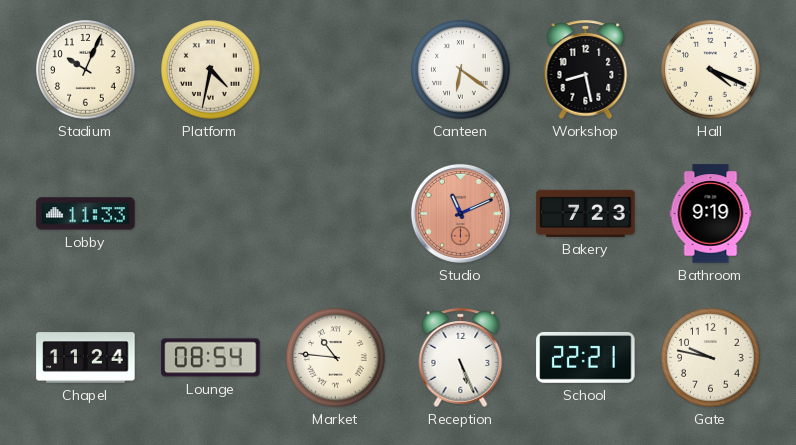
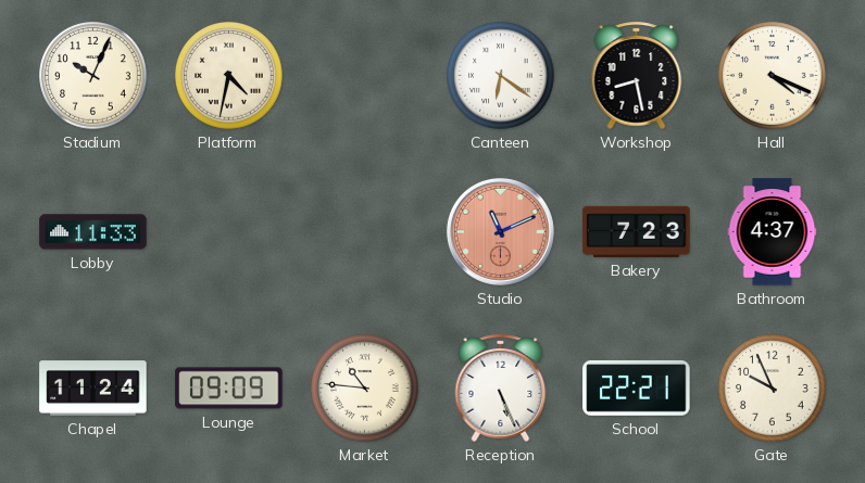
Bathroom: 9:19 -> 4:37
Lounge: 08:54 -> 09:09
Gate: 9:47 -> 9:56
